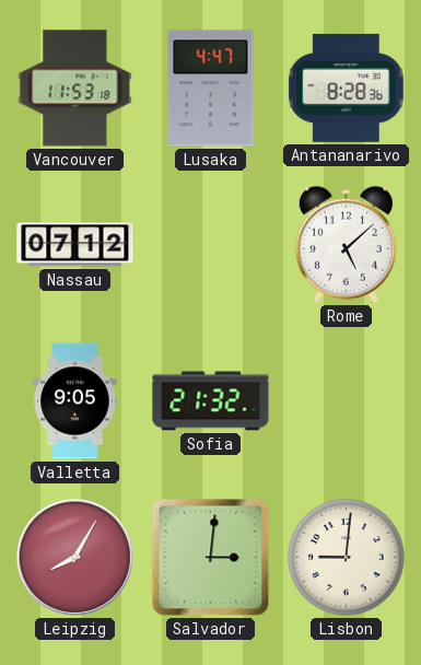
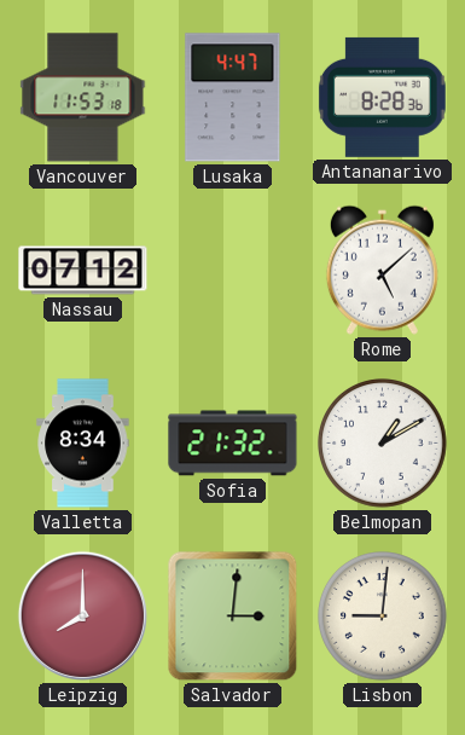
Valletta: 9:05 -> 8:34
Belmopan: none -> 1:10
Leipzig: 8:05 -> 8:00
